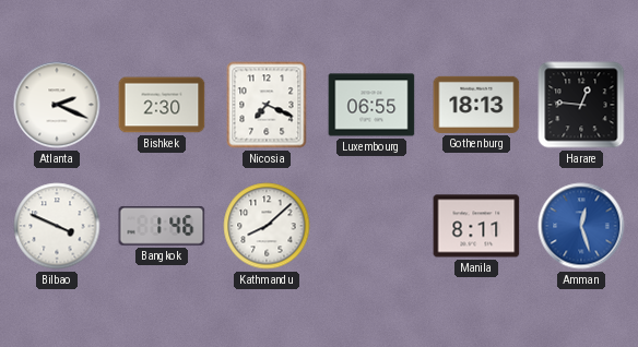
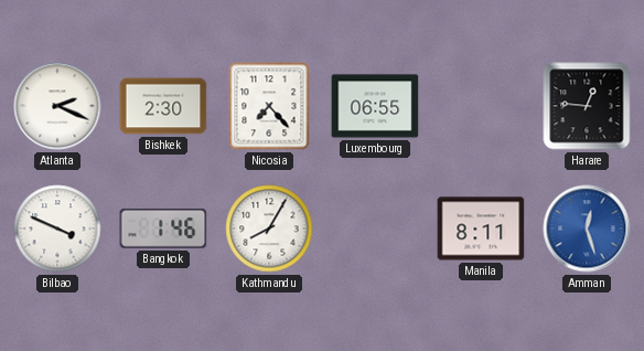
Nicosia: 7:19 -> 7:23
Gothenburg: 18:13 -> none
Kathmandu: 8:08 -> 8:05
